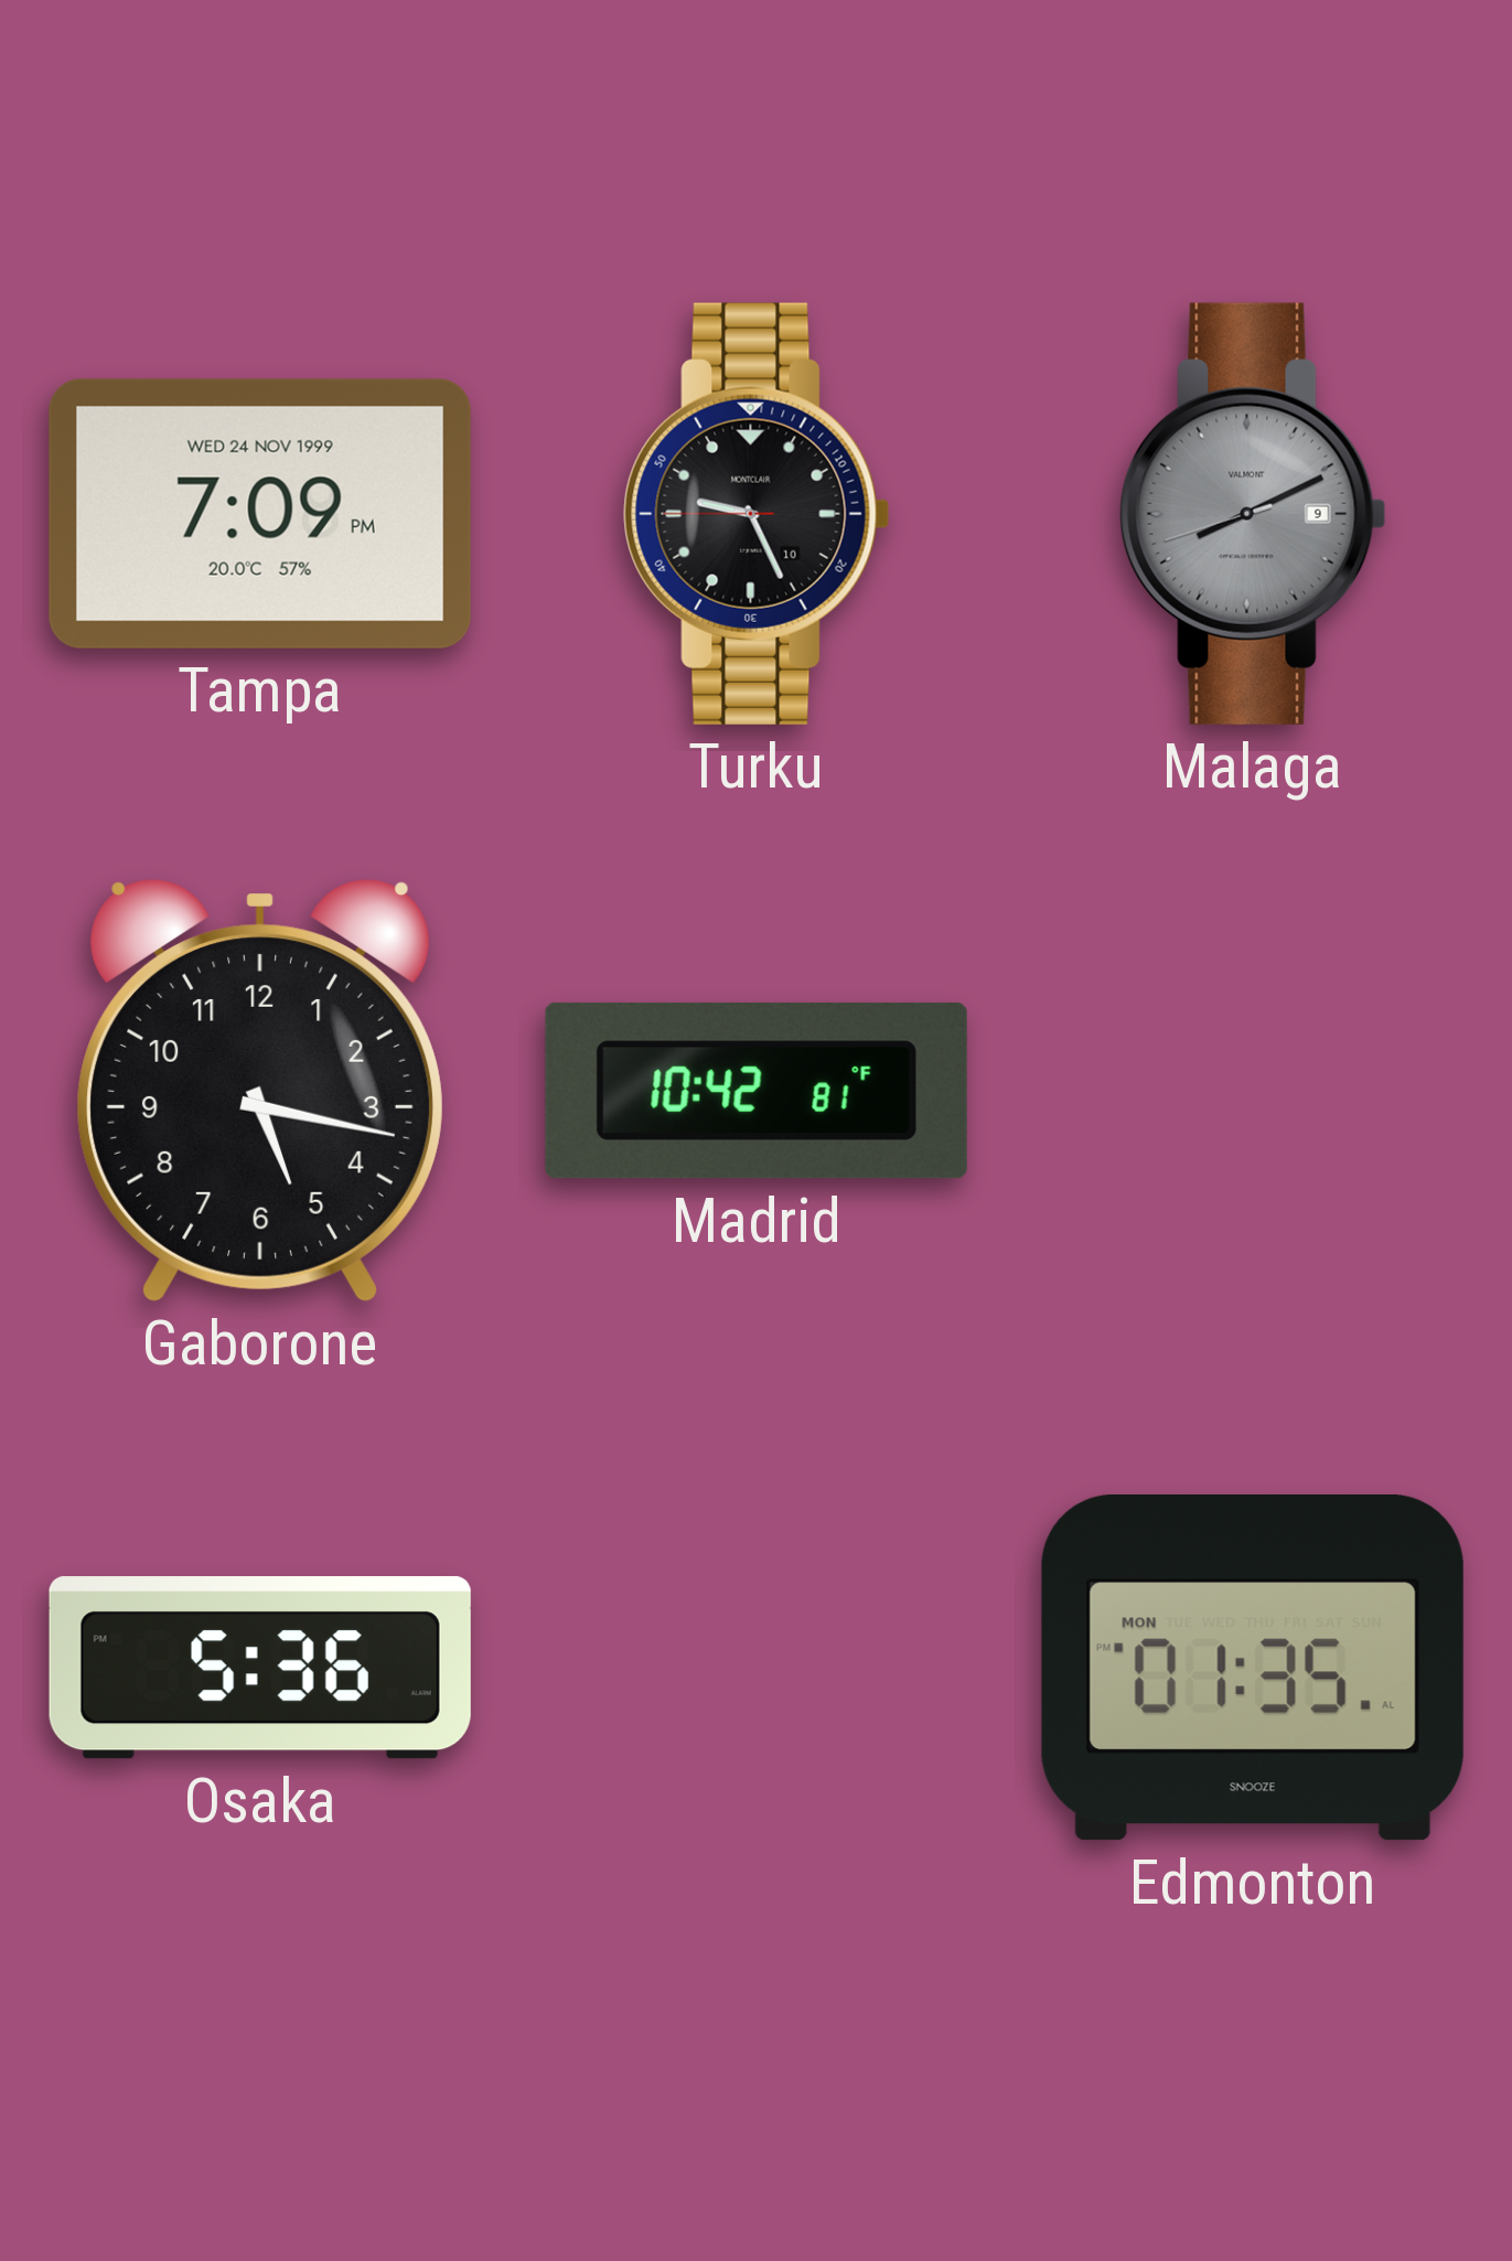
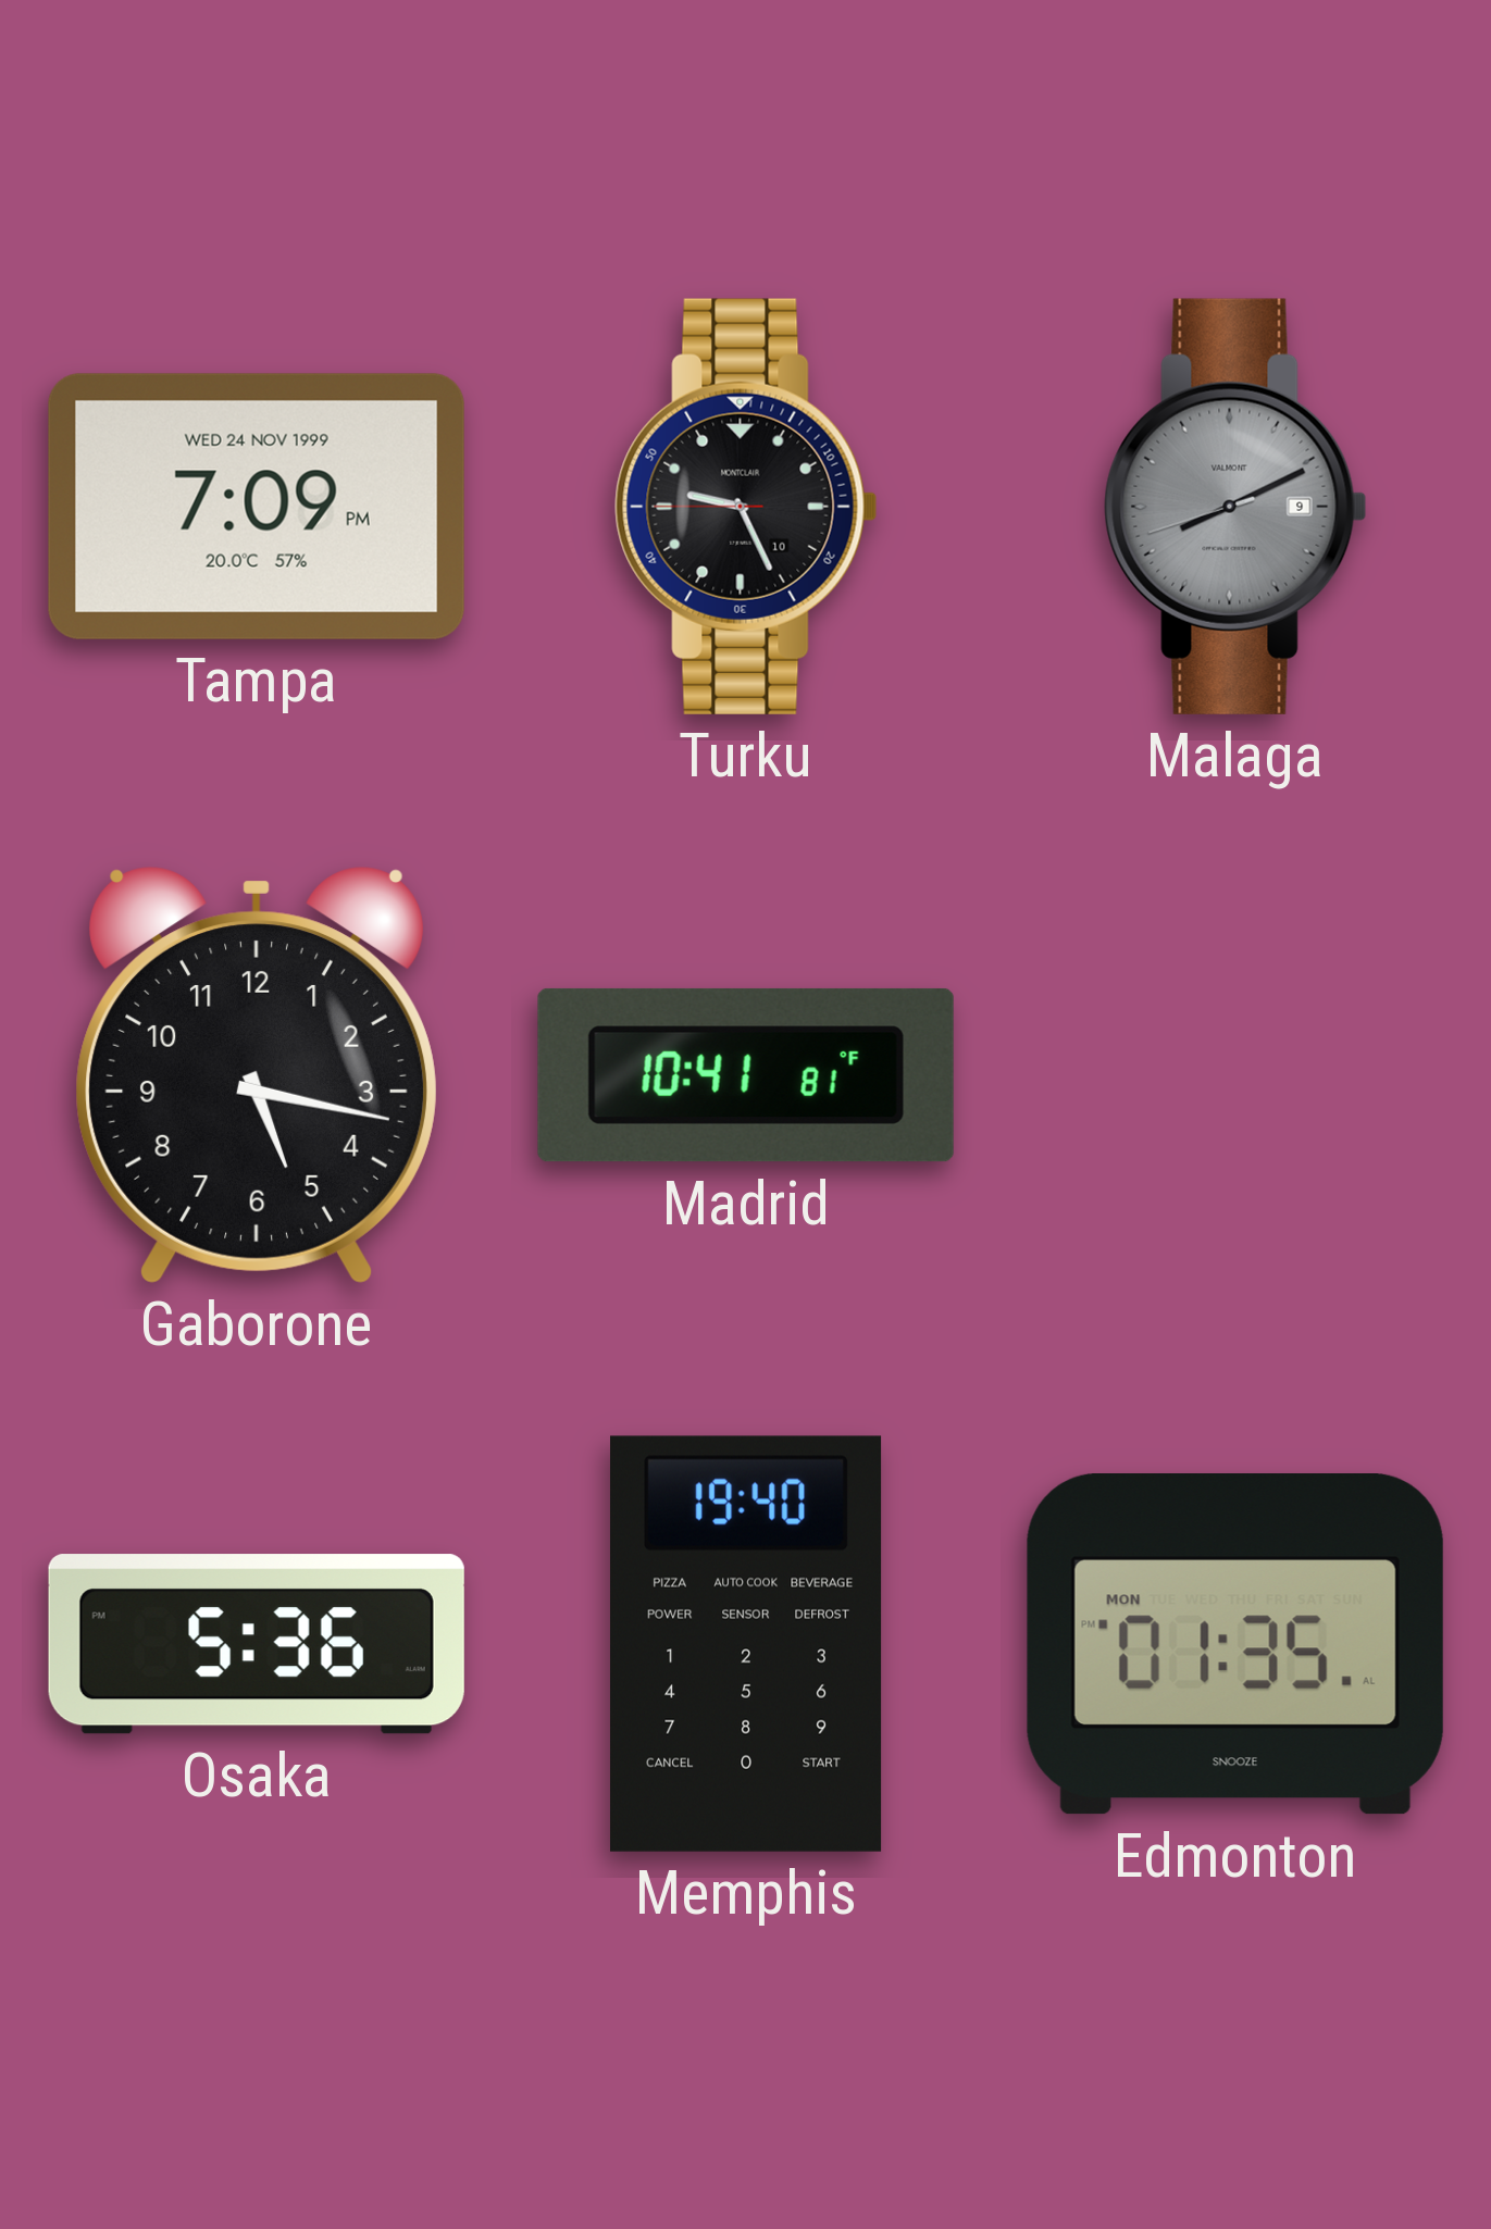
Madrid: 10:42 -> 10:41
Memphis: none -> 19:40
